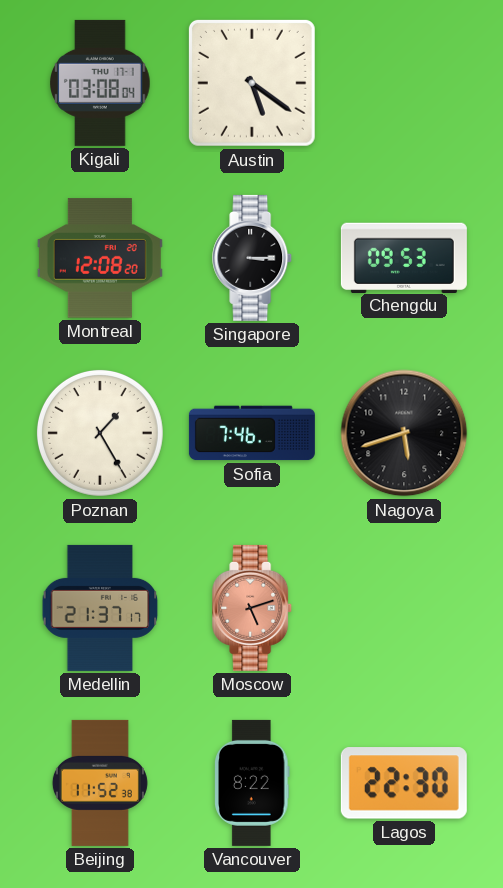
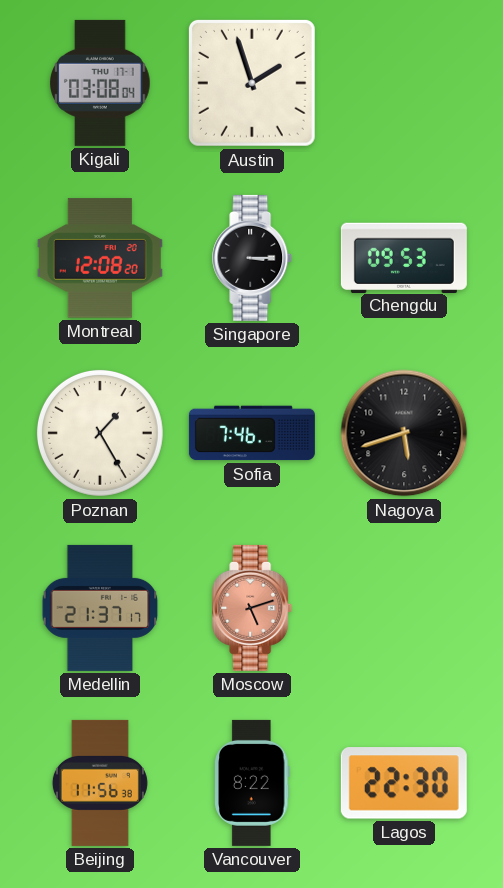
Austin: 5:21 -> 1:57
Beijing: 11:52 -> 11:56
